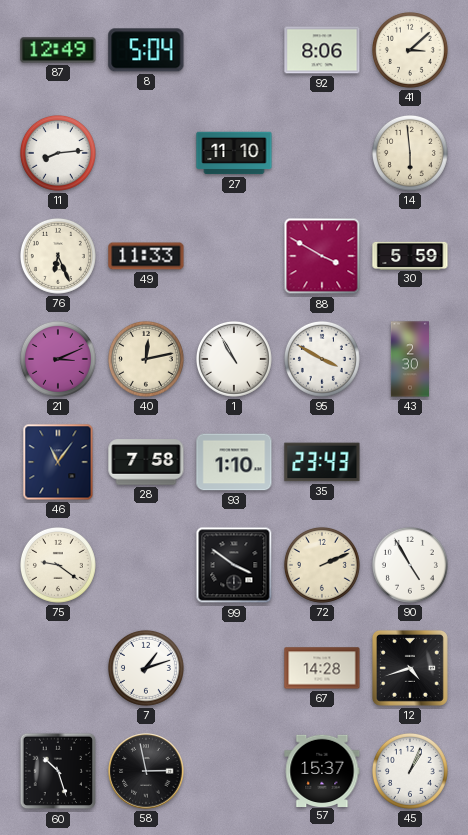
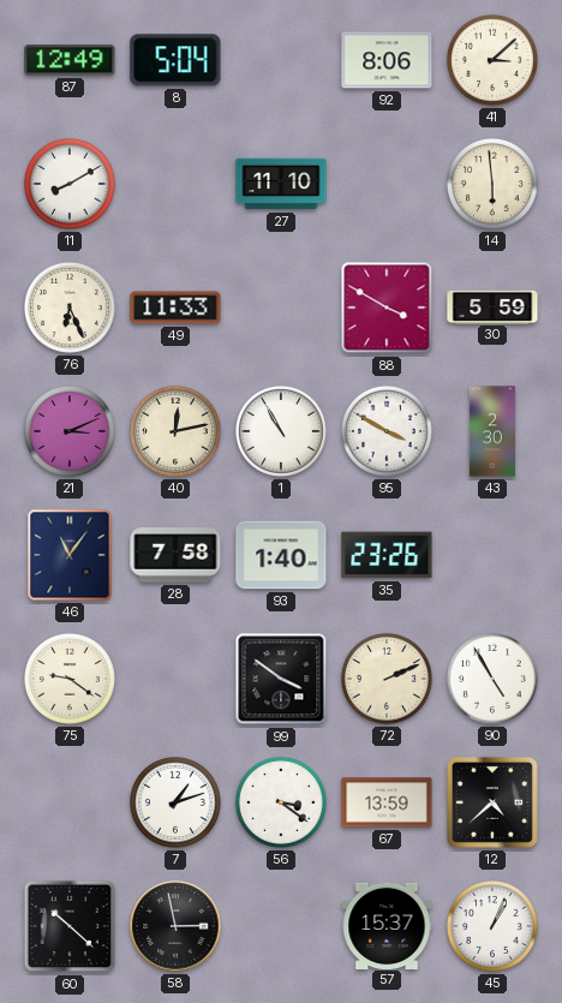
11: 8:14 -> 8:10
93: 1:10 -> 1:40
35: 23:43 -> 23:26
56: none -> 3:21
67: 14:28 -> 13:59
12: 4:42 -> 4:38
60: 10:27 -> 10:22
